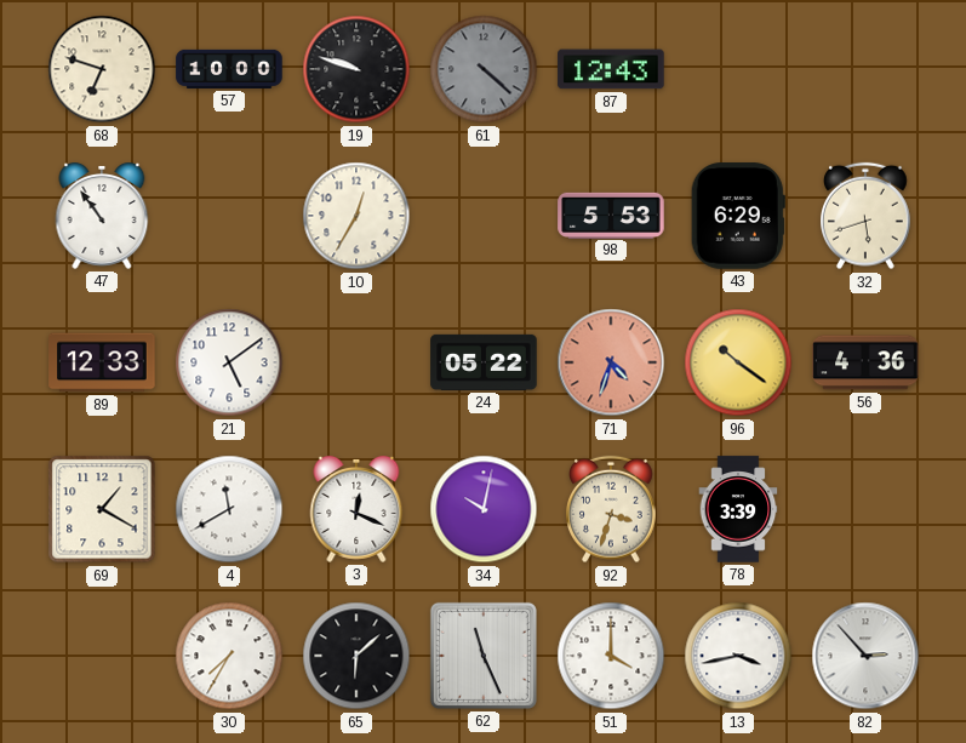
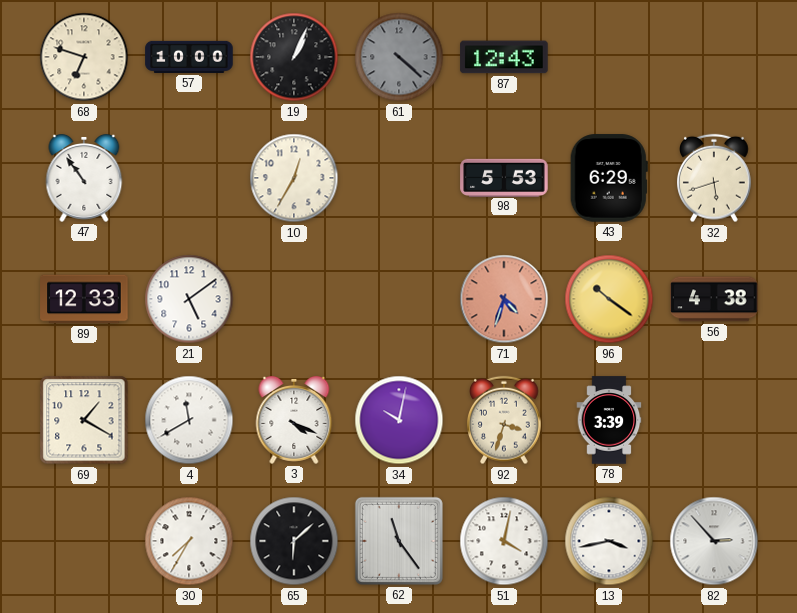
19: 9:48 -> 1:04
24: 05:22 -> none
56: 4:36 -> 4:38
3: 12:19 -> 4:19
62: 11:26 -> 11:24
51: 4:00 -> 4:02
